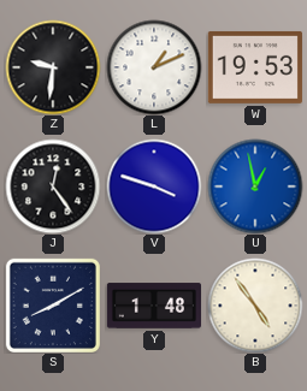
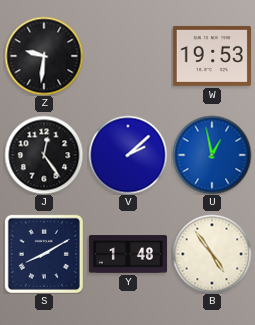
L: 1:11 -> none
V: 3:48 -> 2:08
